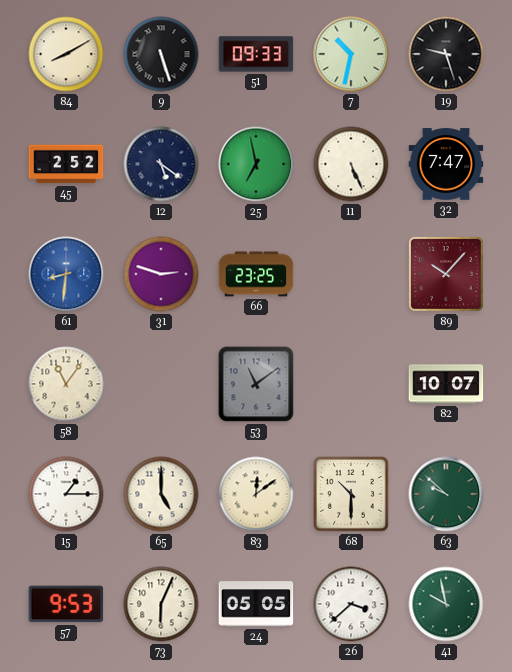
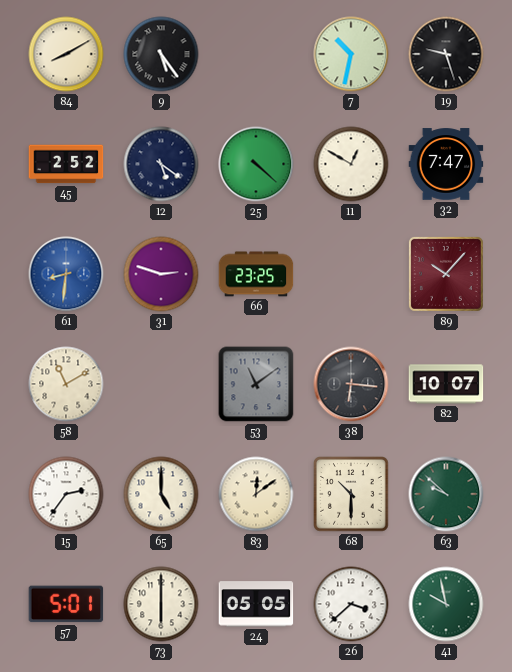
9: 5:27 -> 5:24
51: 09:33 -> none
25: 6:58 -> 4:22
11: 5:26 -> 12:50
58: 11:06 -> 11:10
38: none -> 6:16
15: 1:15 -> 2:36
57: 9:53 -> 5:01
73: 6:04 -> 6:00
